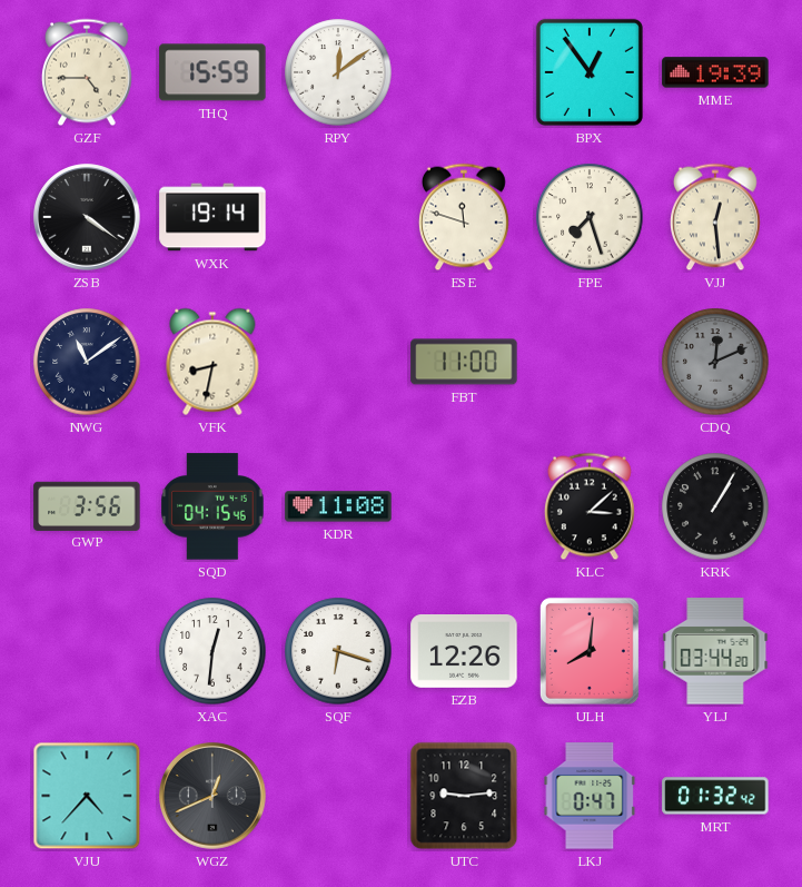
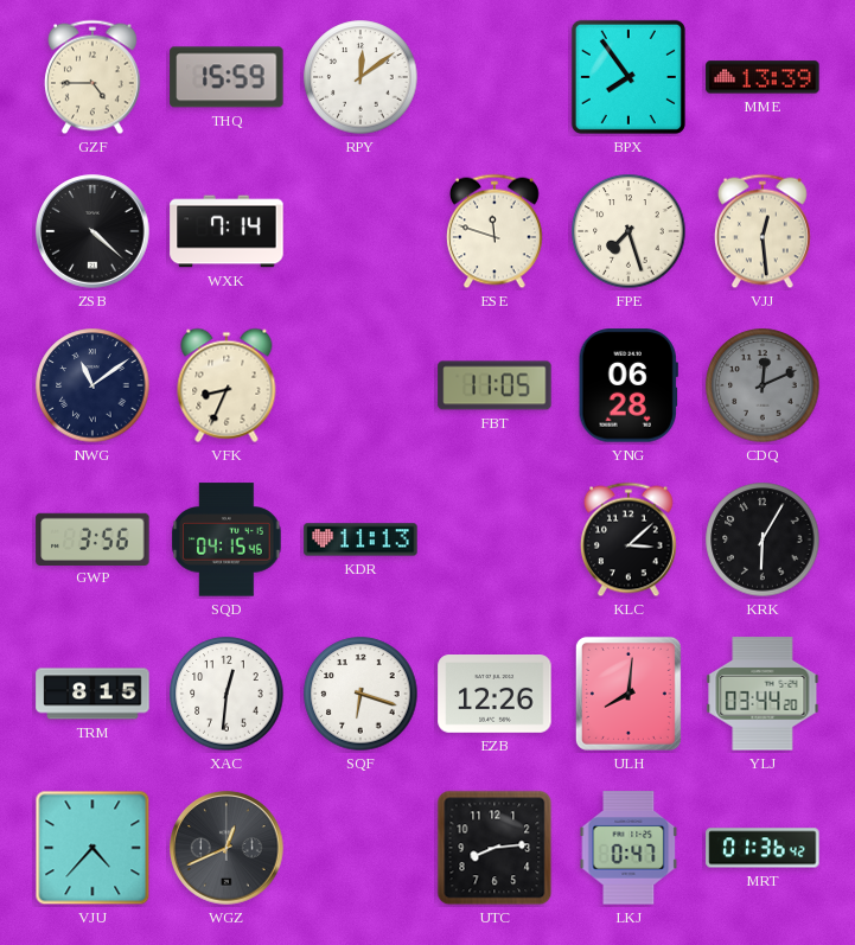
BPX: 12:54 -> 7:54
MME: 19:39 -> 13:39
ZSB: 4:21 -> 4:22
WXK: 19:14 -> 7:14
VFK: 8:32 -> 8:34
FBT: 11:00 -> 11:05
YNG: none -> 06:28
KDR: 11:08 -> 11:13
KRK: 1:05 -> 6:05
TRM: none -> 8:15
UTC: 9:14 -> 8:14
MRT: 01:32 -> 01:36
